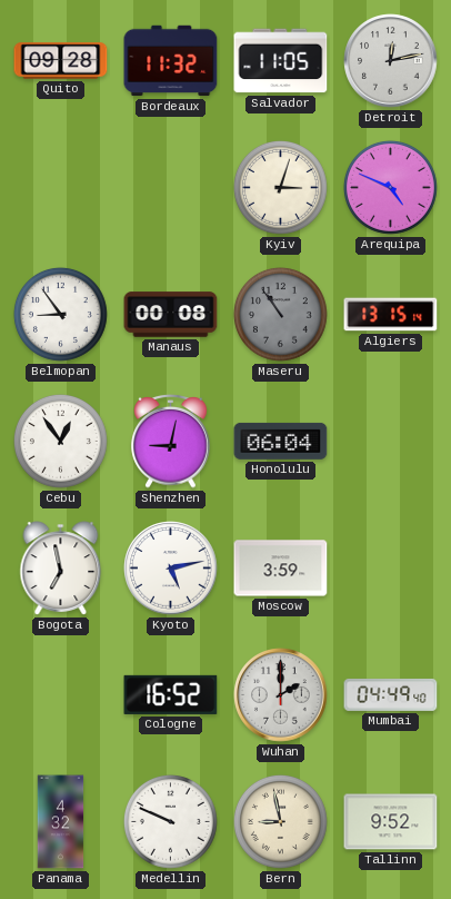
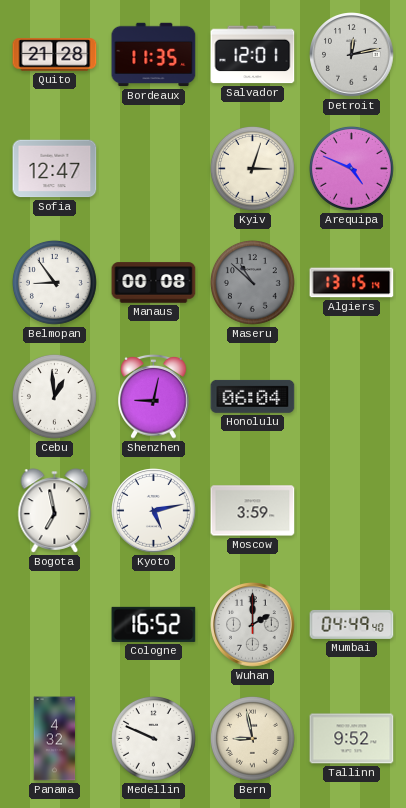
Quito: 09:28 -> 21:28
Bordeaux: 11:32 -> 11:35
Salvador: 11:05 -> 12:01
Sofia: none -> 12:47
Maseru: 10:54 -> 10:52
Cebu: 12:54 -> 12:59
